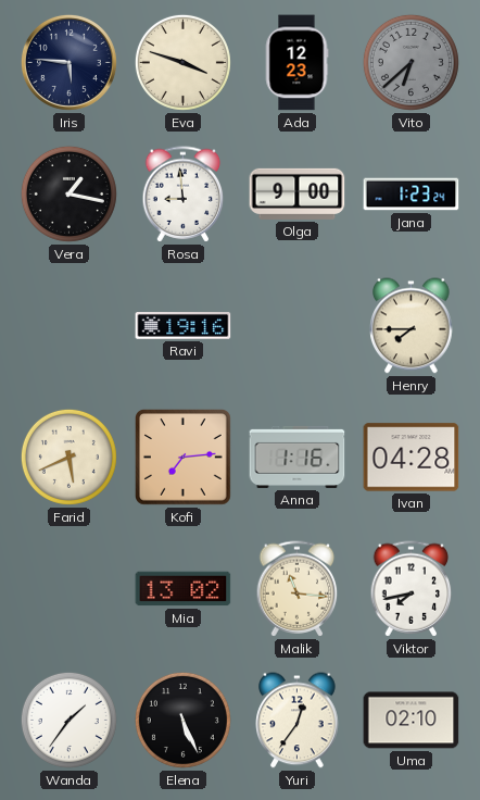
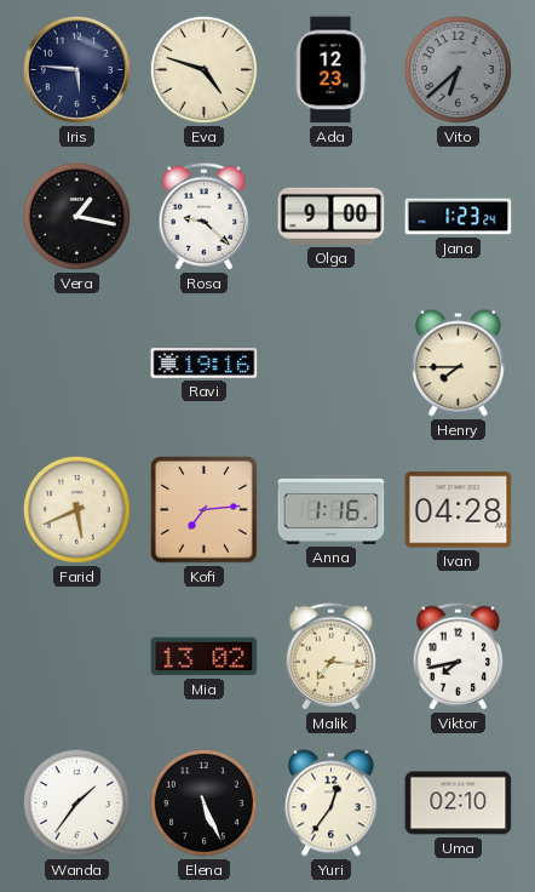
Eva: 3:48 -> 4:48
Rosa: 8:59 -> 9:22
Malik: 11:16 -> 7:16
